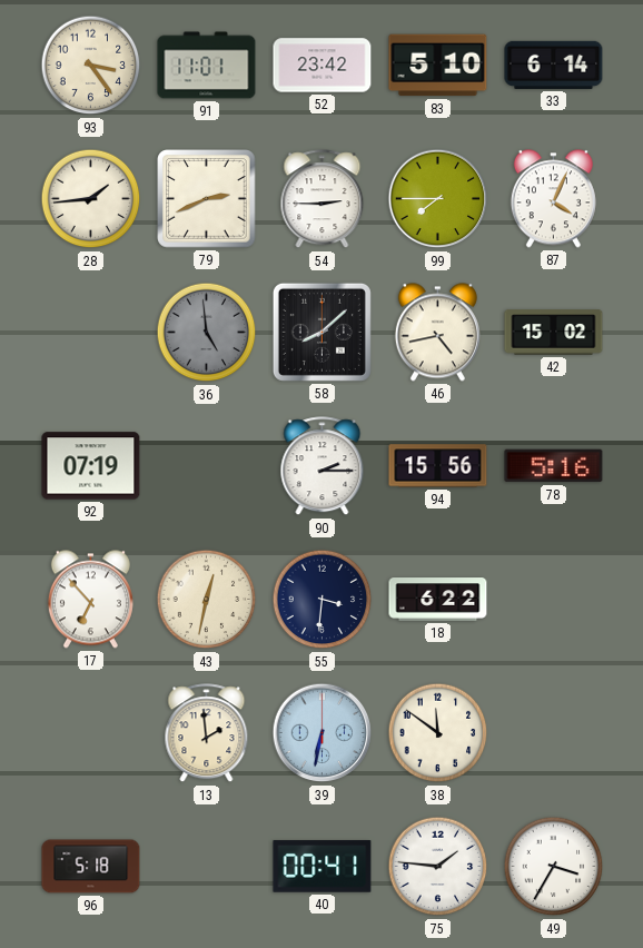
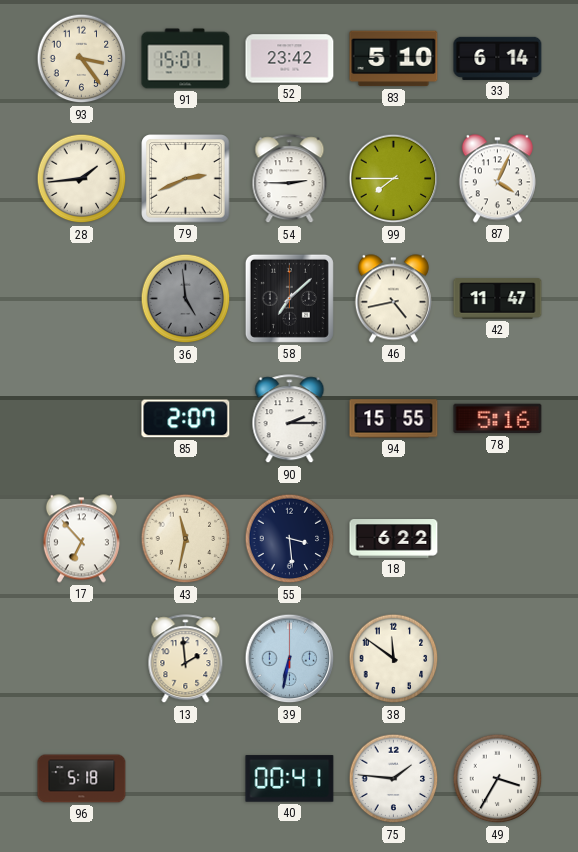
91: 11:01 -> 15:01
58: 8:08 -> 7:08
42: 15:02 -> 11:47
92: 07:19 -> none
85: none -> 2:07
94: 15:56 -> 15:55
43: 12:32 -> 11:32
55: 3:31 -> 3:29
